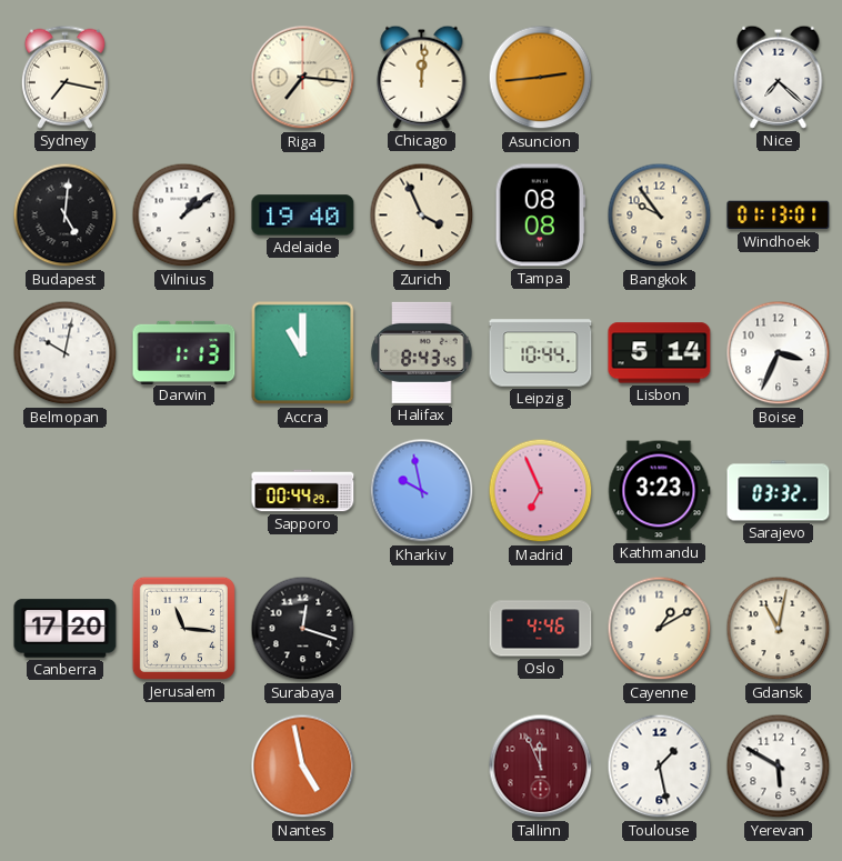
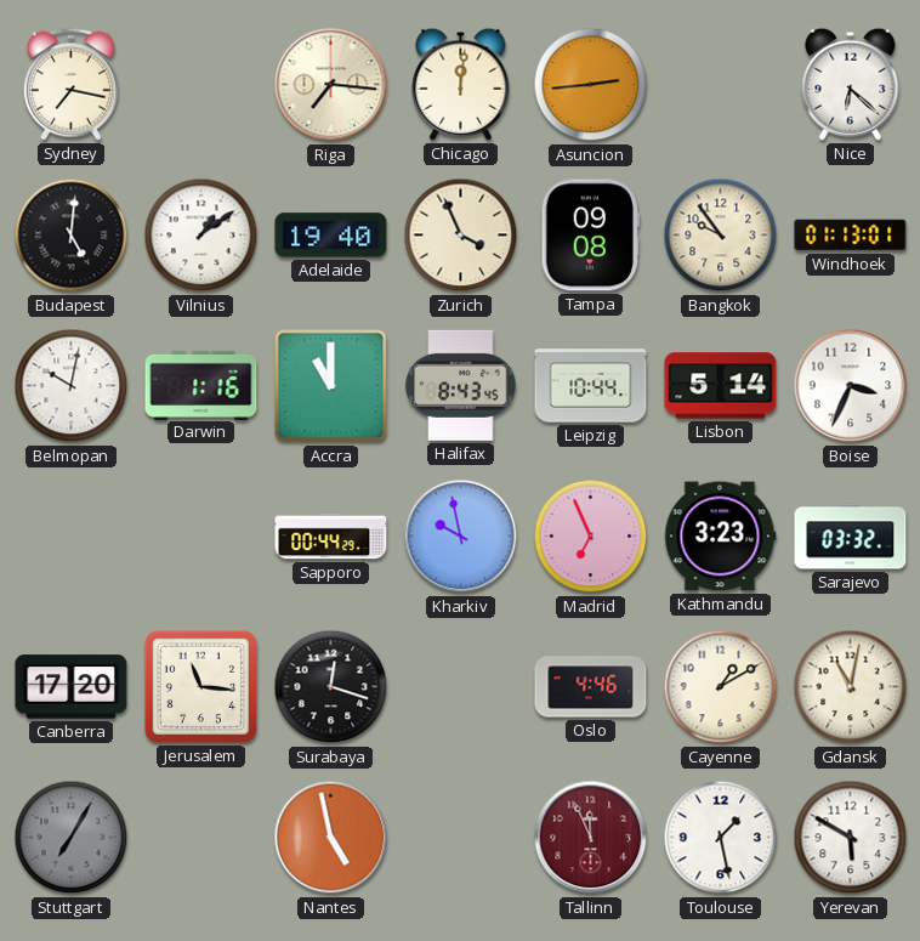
Nice: 7:22 -> 6:22
Tampa: 08:08 -> 09:08
Darwin: 1:13 -> 1:16
Stuttgart: none -> 7:05
